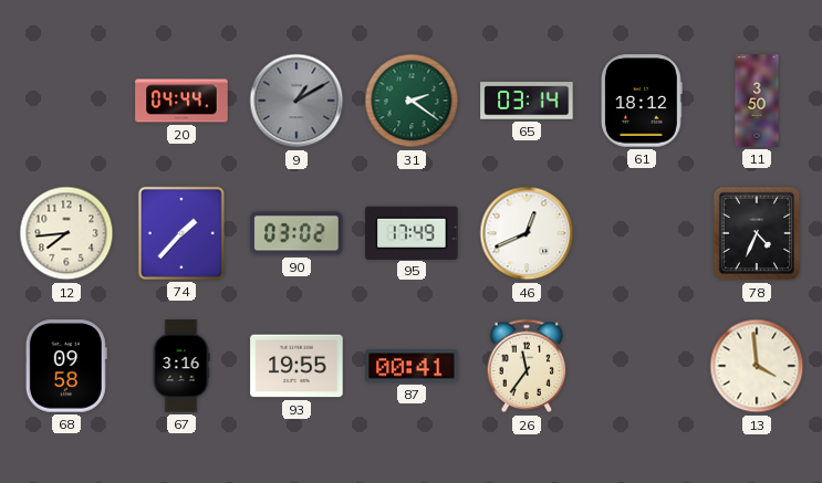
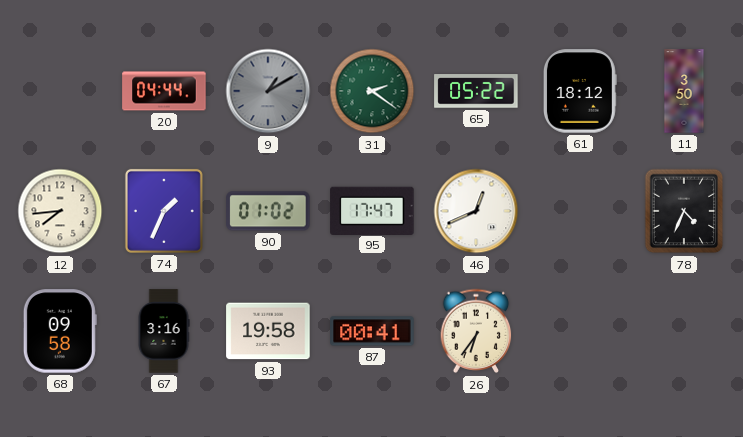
65: 03:14 -> 05:22
74: 1:37 -> 1:34
90: 03:02 -> 01:02
95: 17:49 -> 17:47
93: 19:55 -> 19:58
26: 11:36 -> 6:36
13: 3:59 -> none
